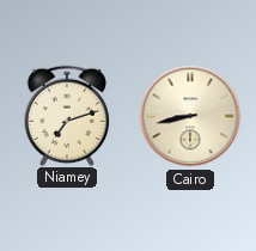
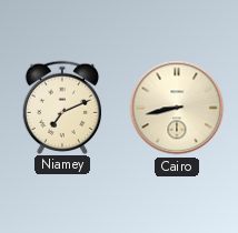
Niamey: 7:12 -> 7:11
